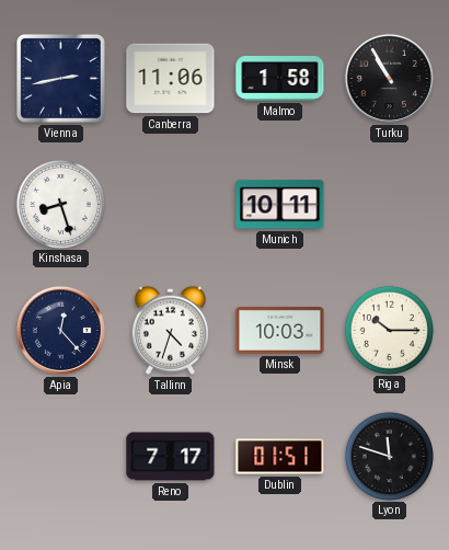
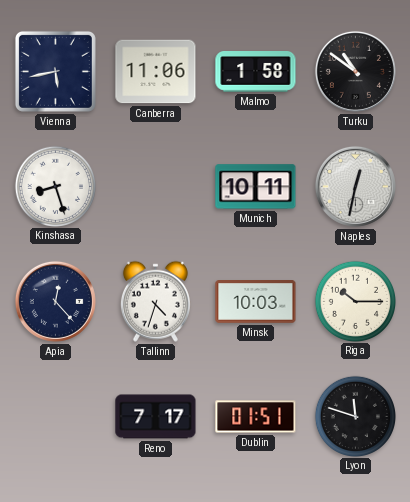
Vienna: 2:43 -> 5:43
Turku: 10:55 -> 10:51
Naples: none -> 12:32
